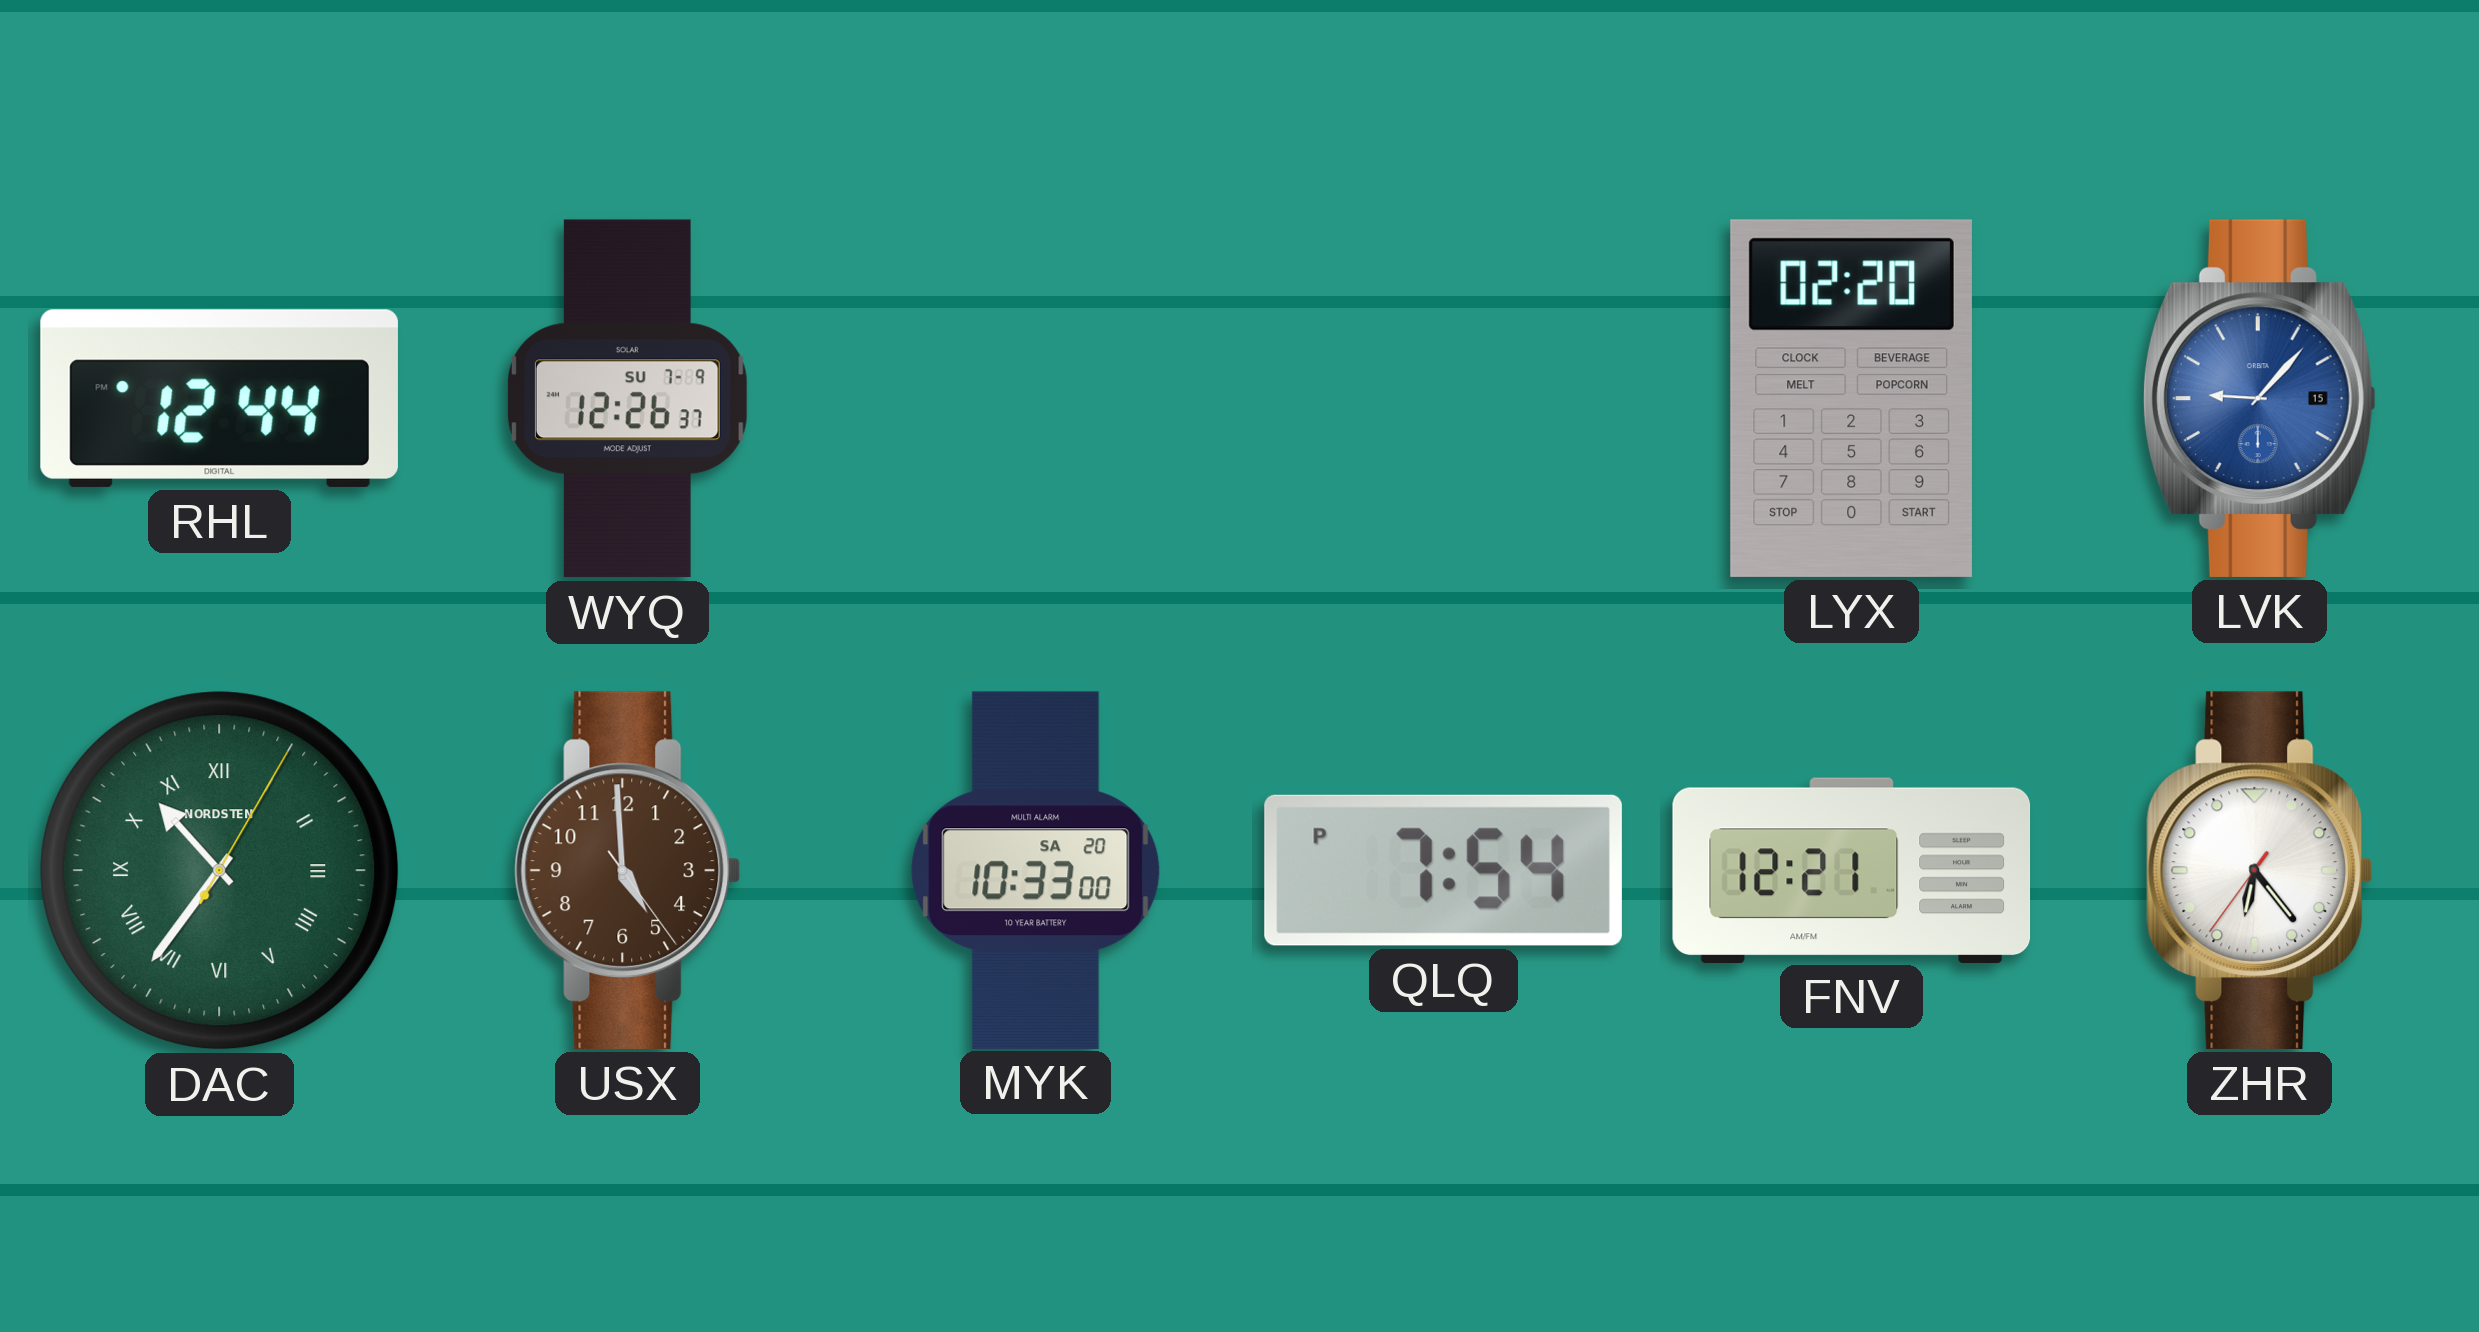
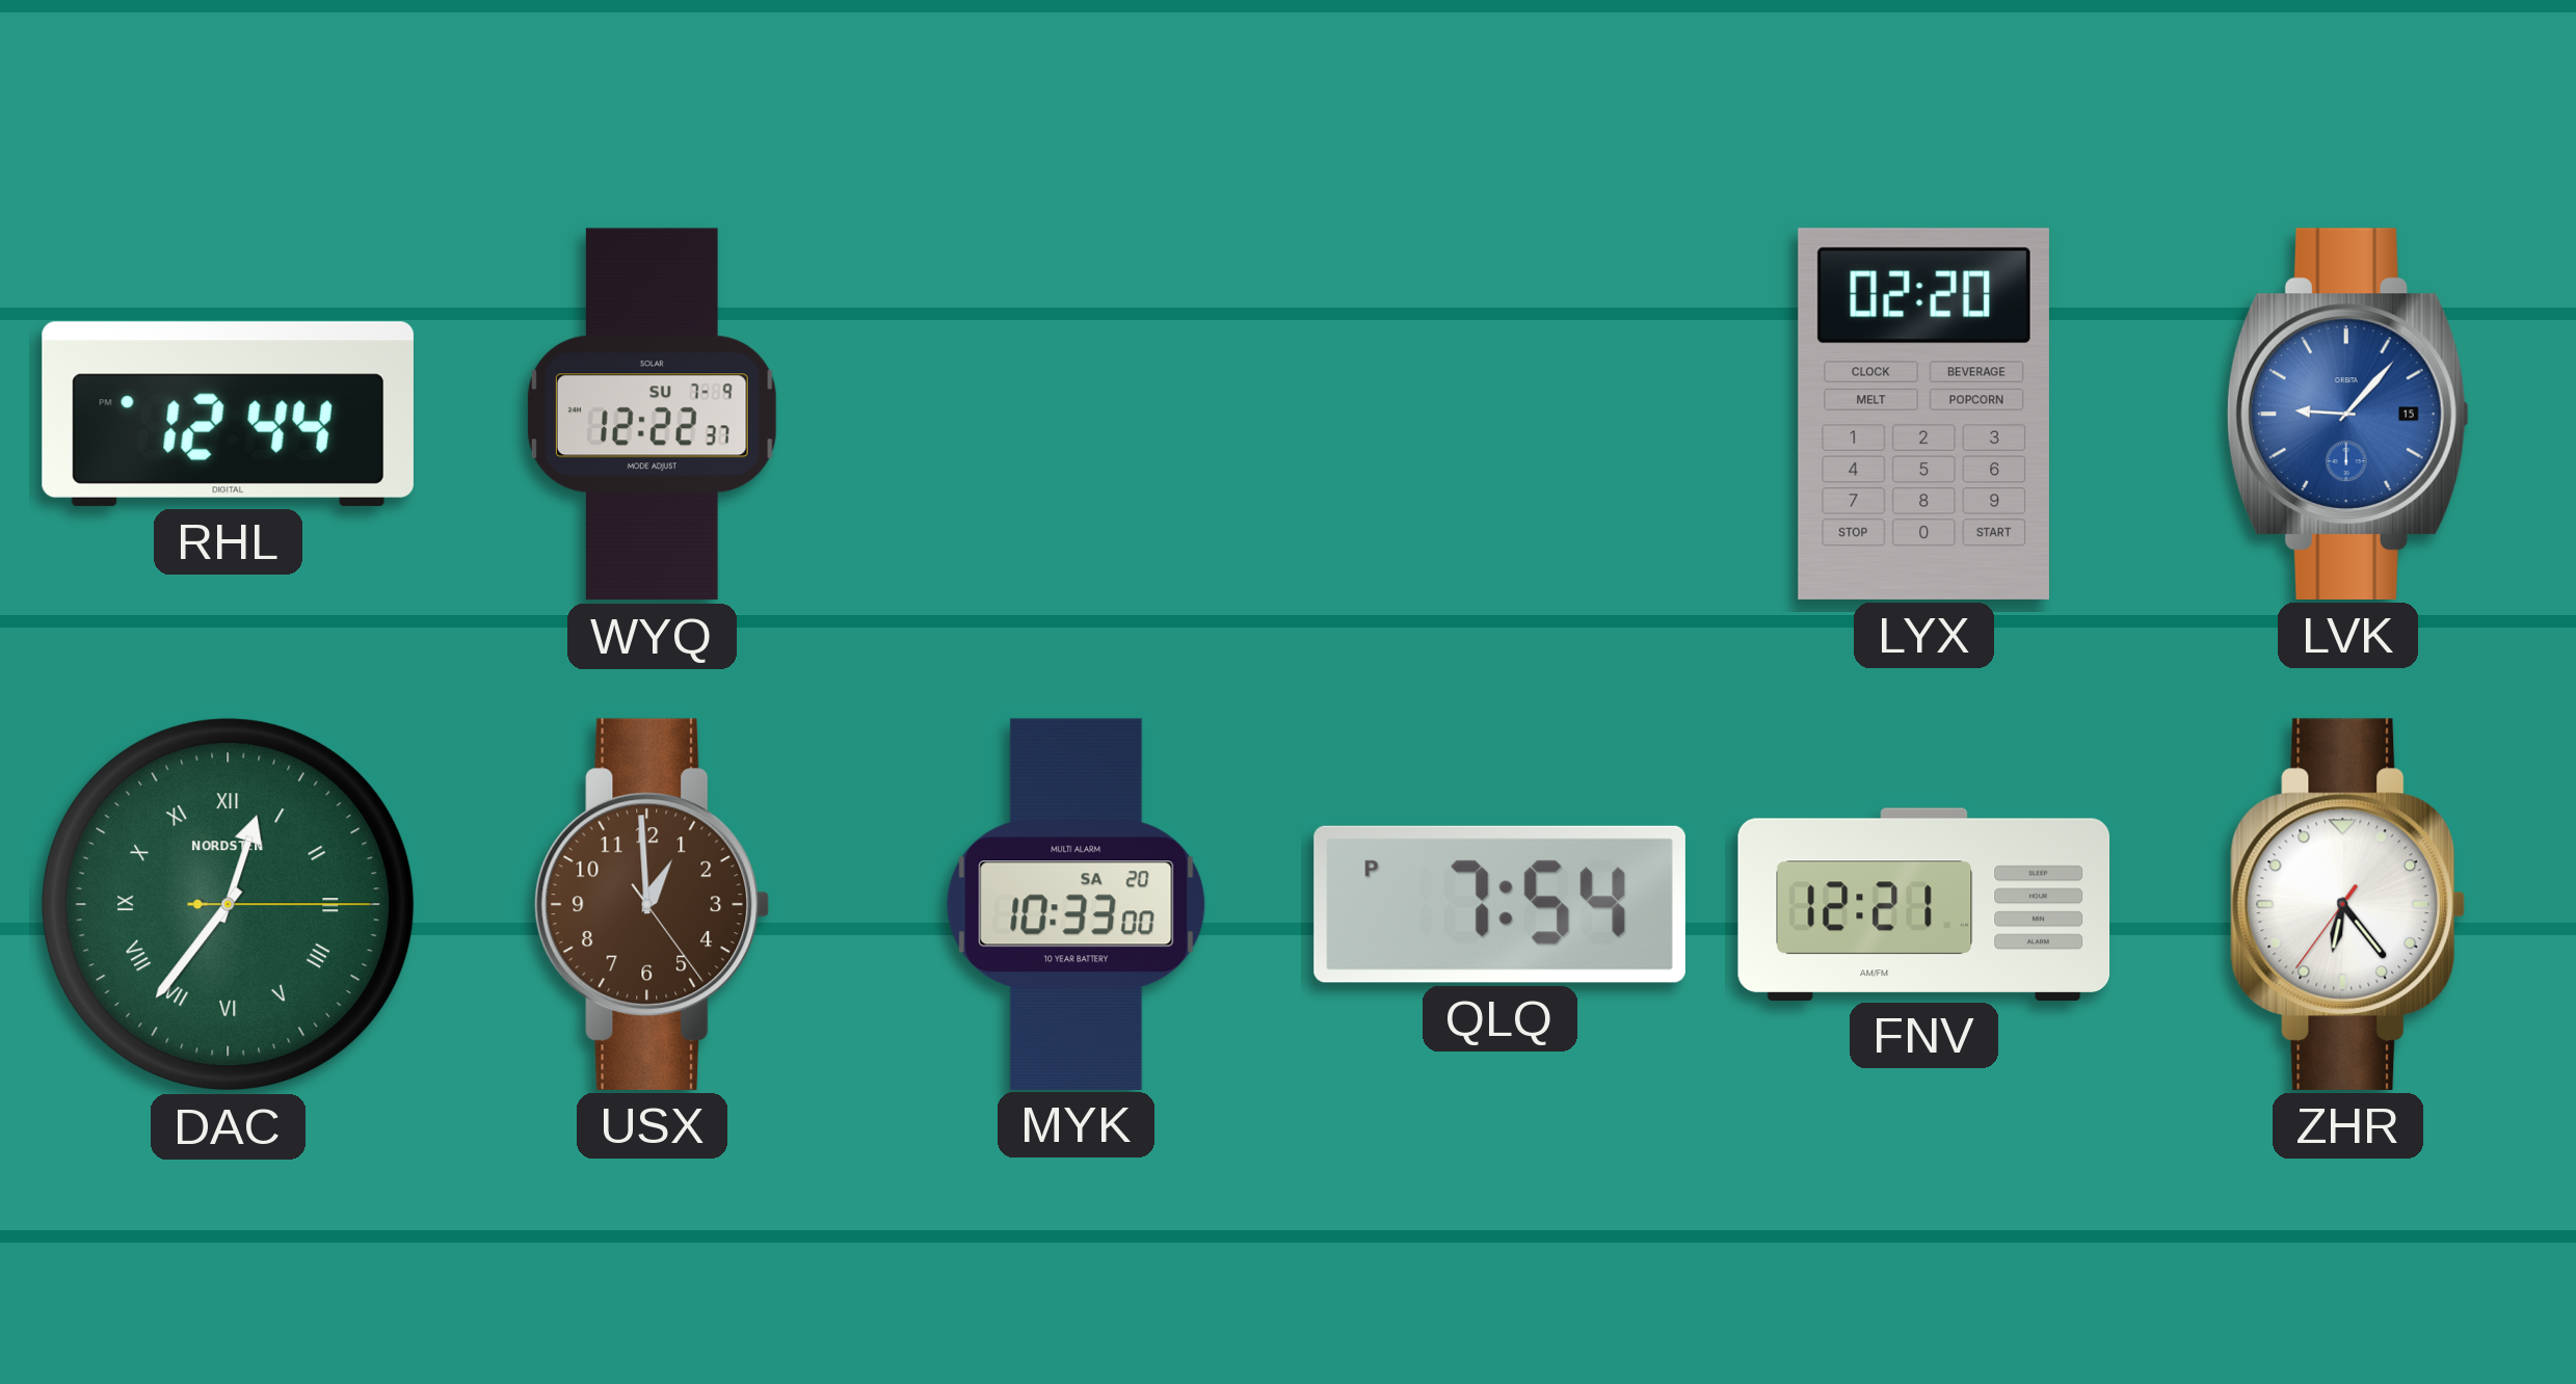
WYQ: 12:26 -> 12:22
DAC: 10:36 -> 12:36
USX: 4:59 -> 12:59
